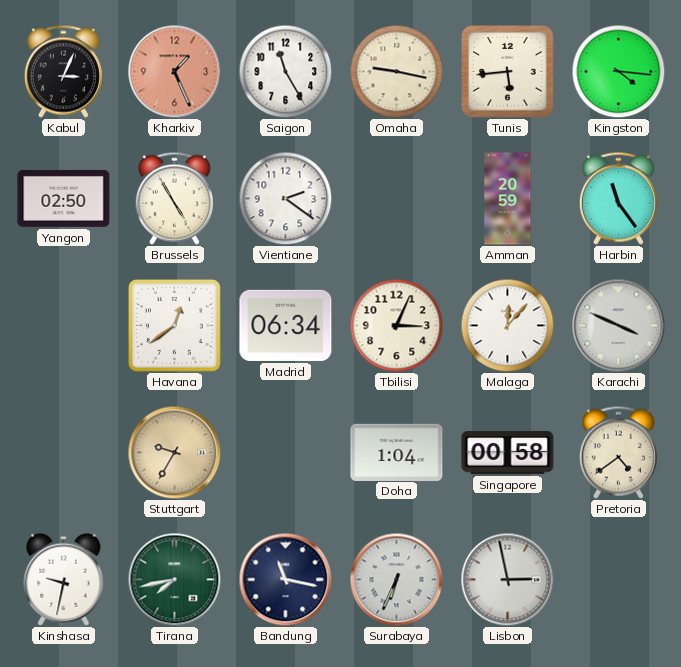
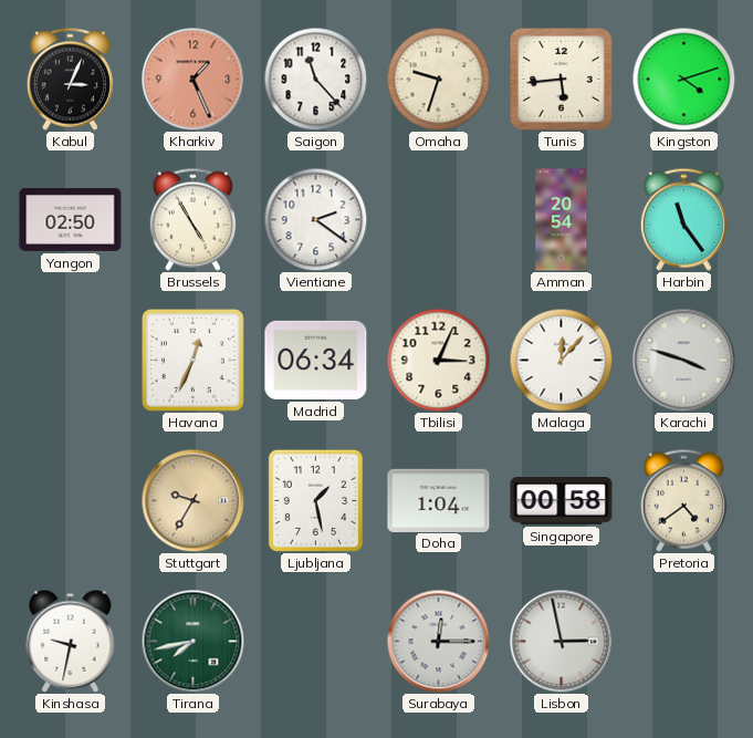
Saigon: 11:25 -> 11:23
Omaha: 9:17 -> 9:33
Kingston: 4:16 -> 4:12
Amman: 20:59 -> 20:54
Havana: 12:39 -> 12:34
Karachi: 3:49 -> 3:48
Ljubljana: none -> 1:28
Bandung: 11:17 -> none
Surabaya: 6:34 -> 12:15
